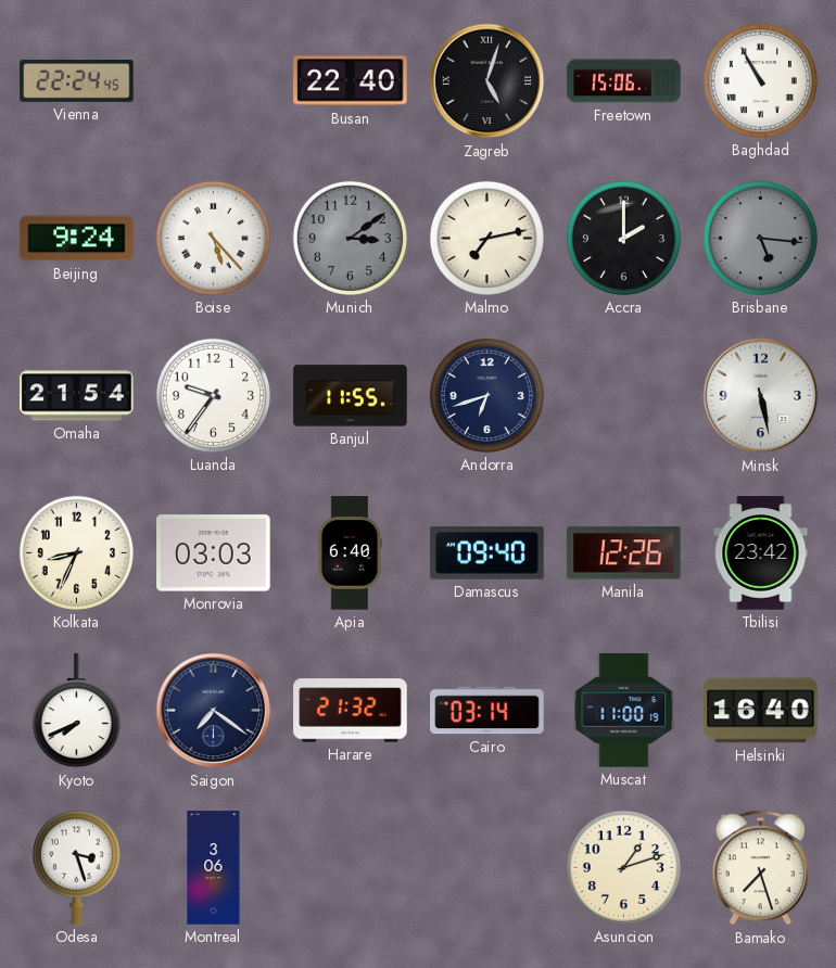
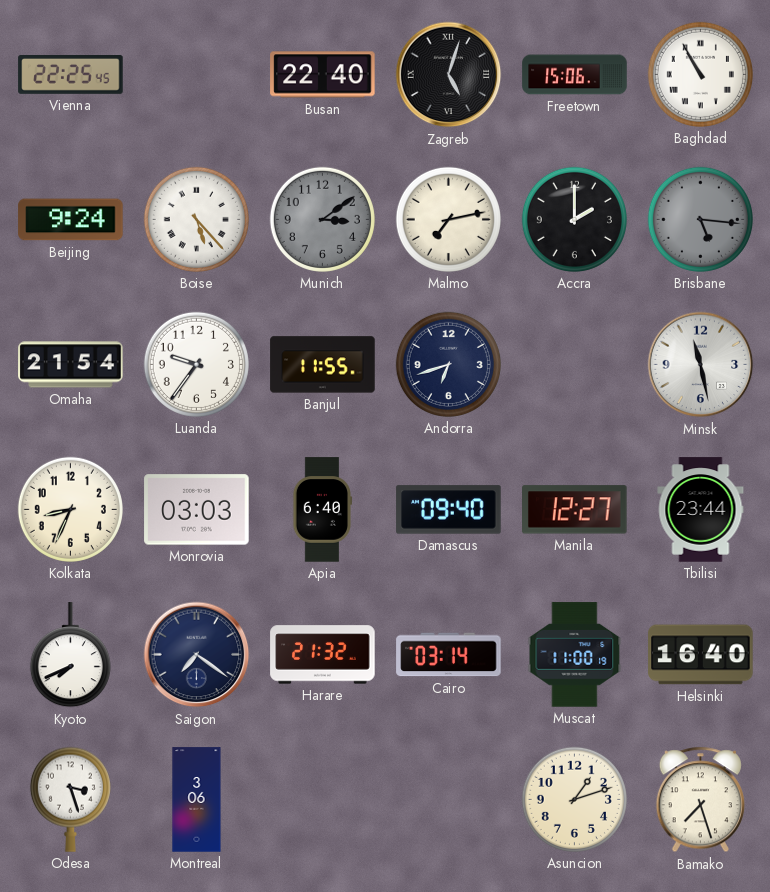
Vienna: 22:24 -> 22:25
Minsk: 5:28 -> 11:28
Manila: 12:26 -> 12:27
Tbilisi: 23:42 -> 23:44
